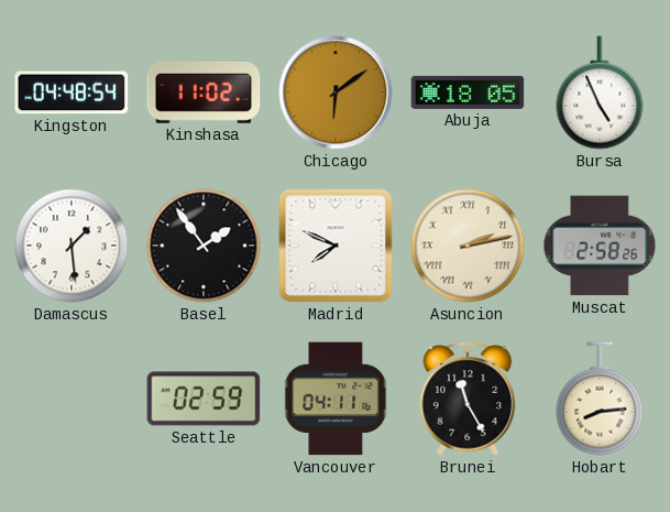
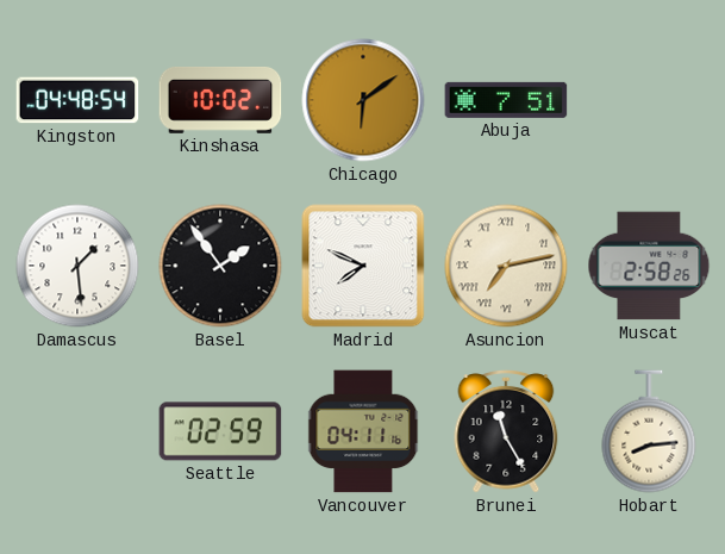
Kinshasa: 11:02 -> 10:02
Abuja: 18:05 -> 7:51
Bursa: 4:56 -> none
Asuncion: 2:13 -> 7:13
